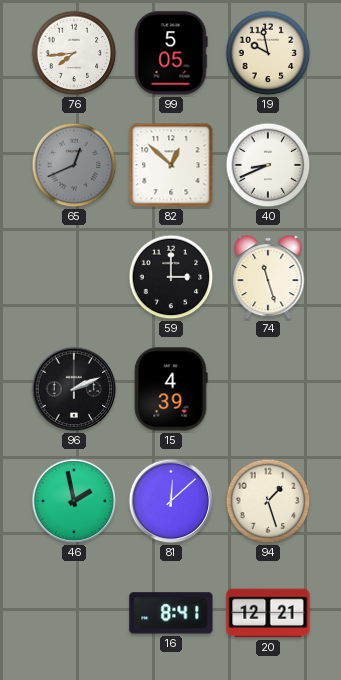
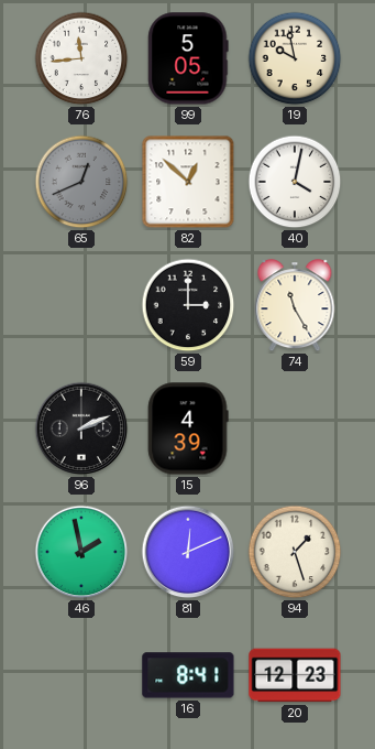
76: 7:44 -> 11:44
40: 8:41 -> 4:02
74: 11:27 -> 11:25
81: 12:08 -> 12:11
20: 12:21 -> 12:23
